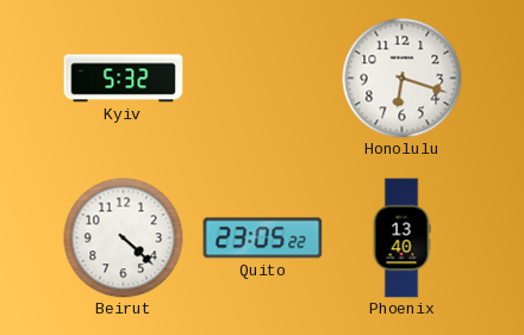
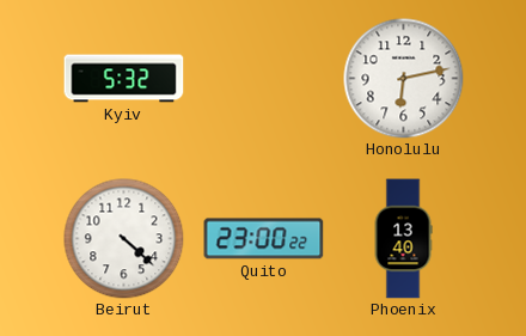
Honolulu: 6:18 -> 6:13
Quito: 23:05 -> 23:00
